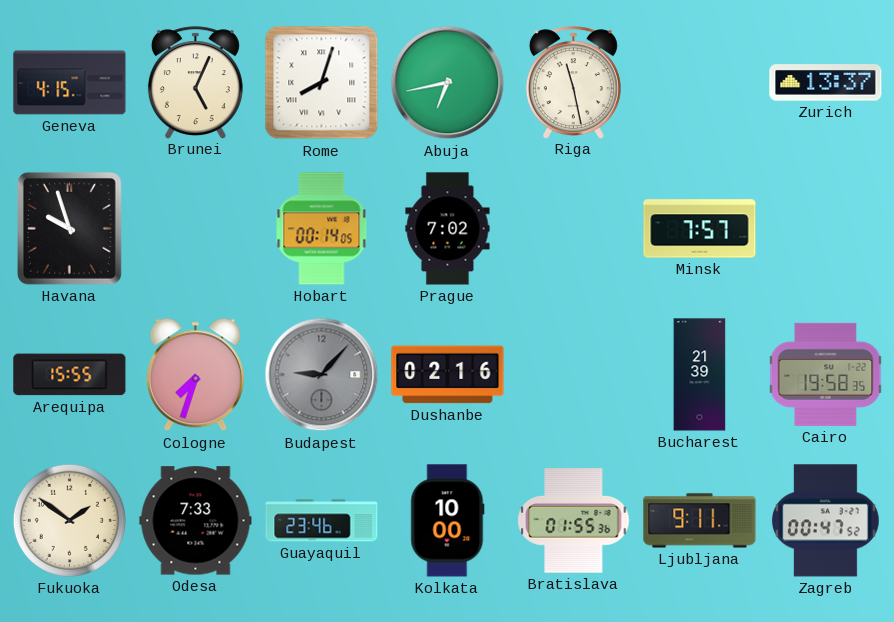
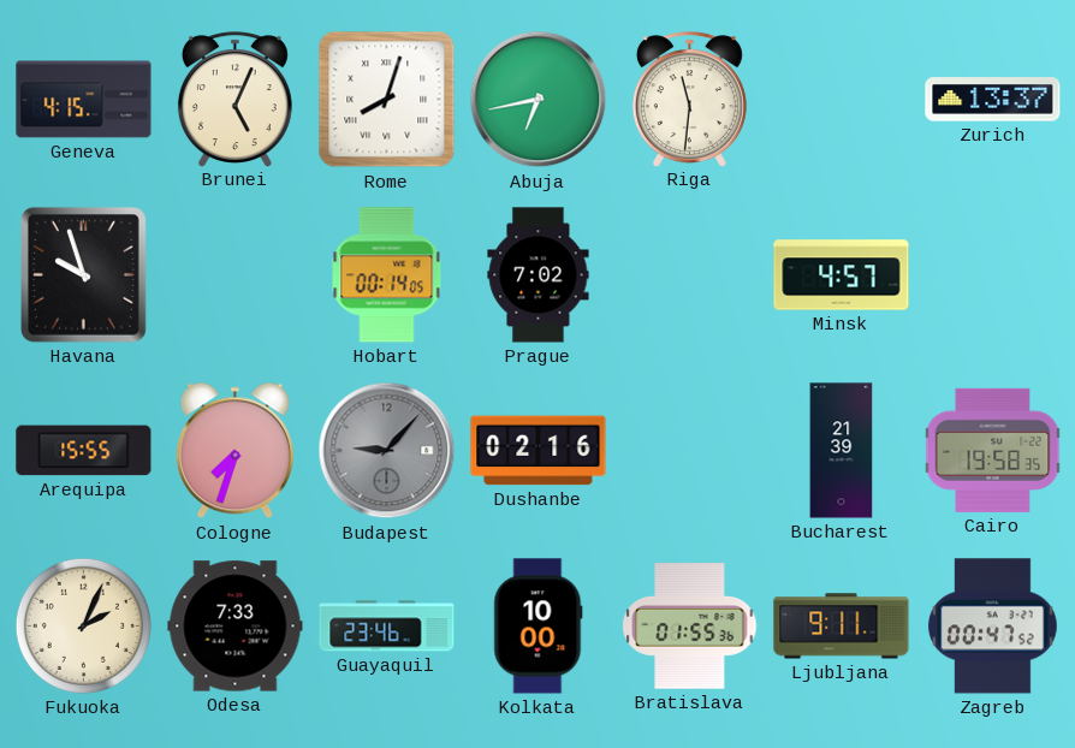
Riga: 11:28 -> 11:31
Minsk: 7:57 -> 4:57
Fukuoka: 1:51 -> 2:04
